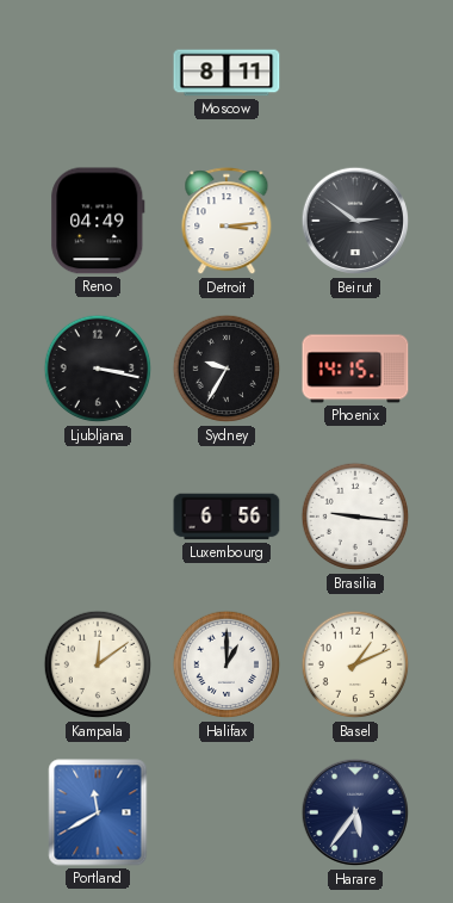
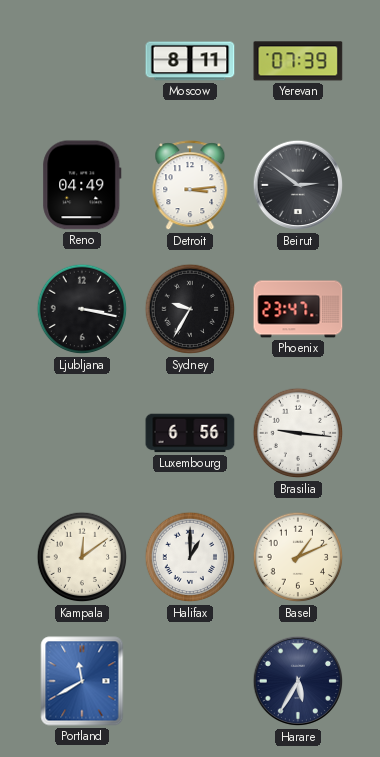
Yerevan: none -> 07:39
Phoenix: 14:15 -> 23:47
Harare: 5:36 -> 5:35
